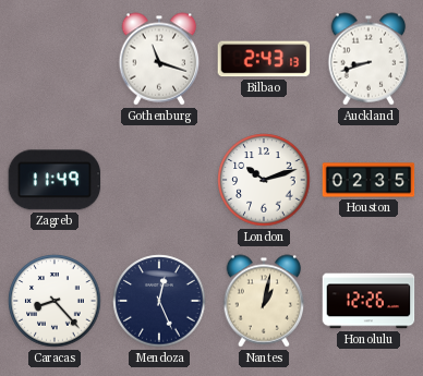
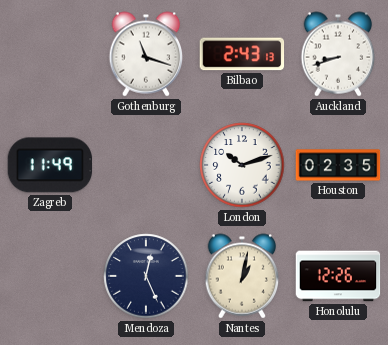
Caracas: 8:23 -> none
